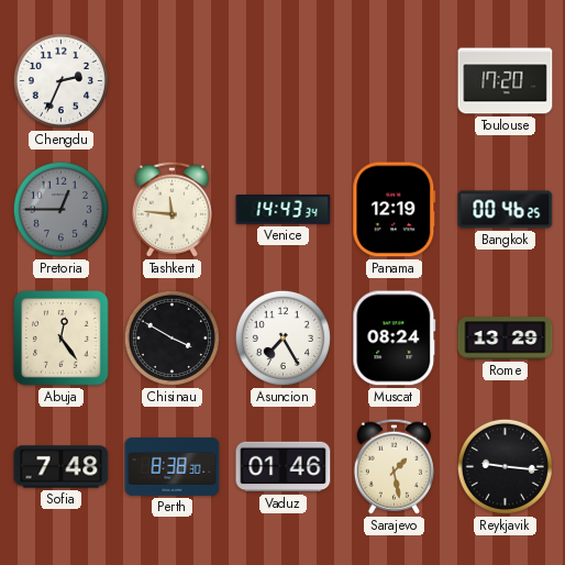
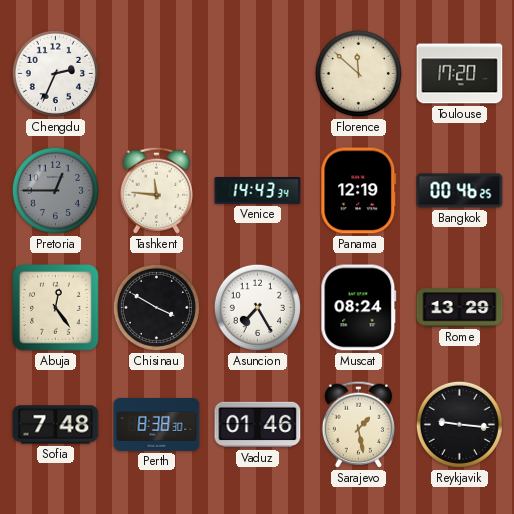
Florence: none -> 11:52
